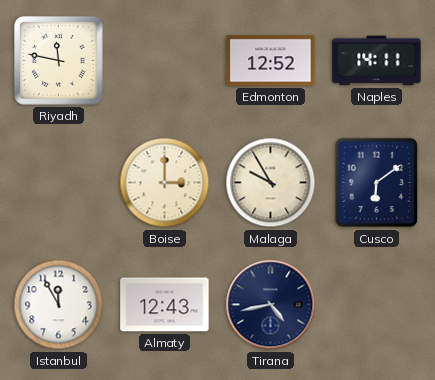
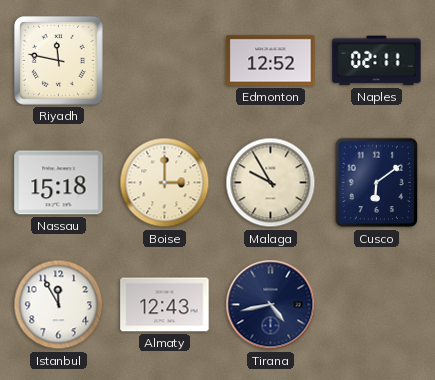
Naples: 14:11 -> 02:11
Nassau: none -> 15:18
